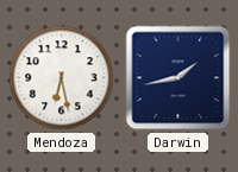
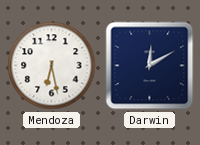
Darwin: 1:43 -> 12:10
